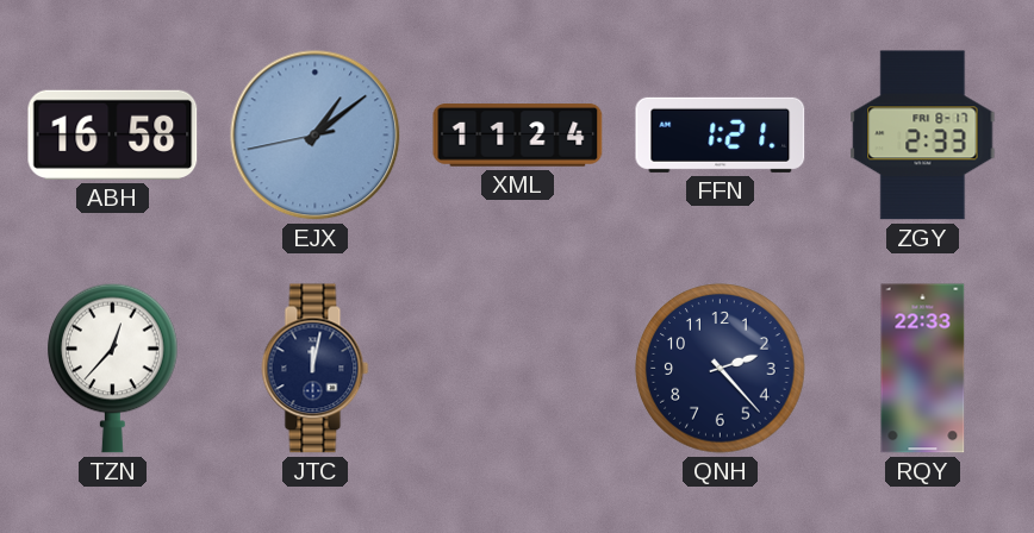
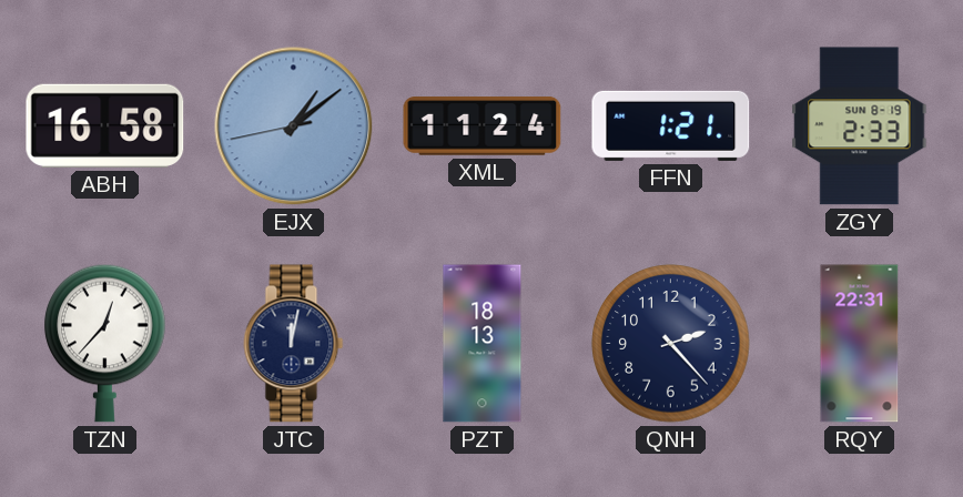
ZGY date: FRI 8-17 -> SUN 8-19
PZT: none -> 18:13
RQY: 22:33 -> 22:31
